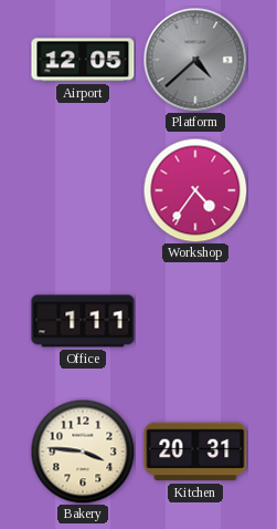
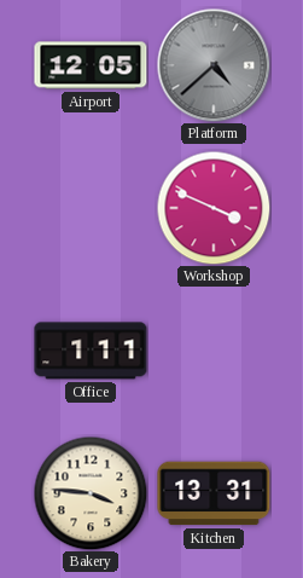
Workshop: 4:36 -> 3:49
Kitchen: 20:31 -> 13:31
